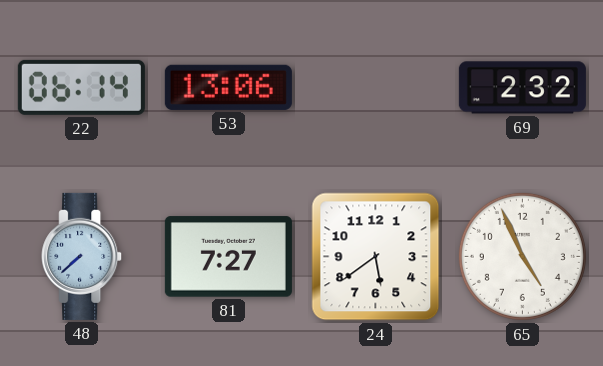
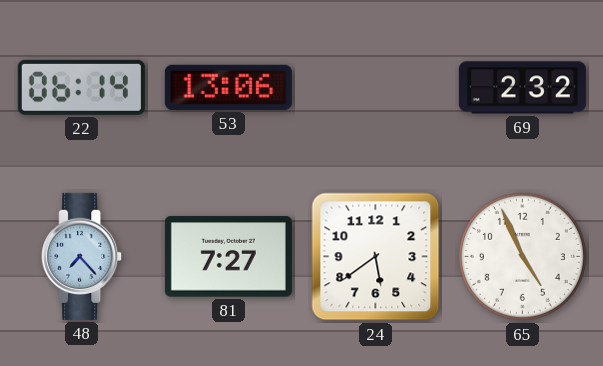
48: 7:38 -> 7:23
